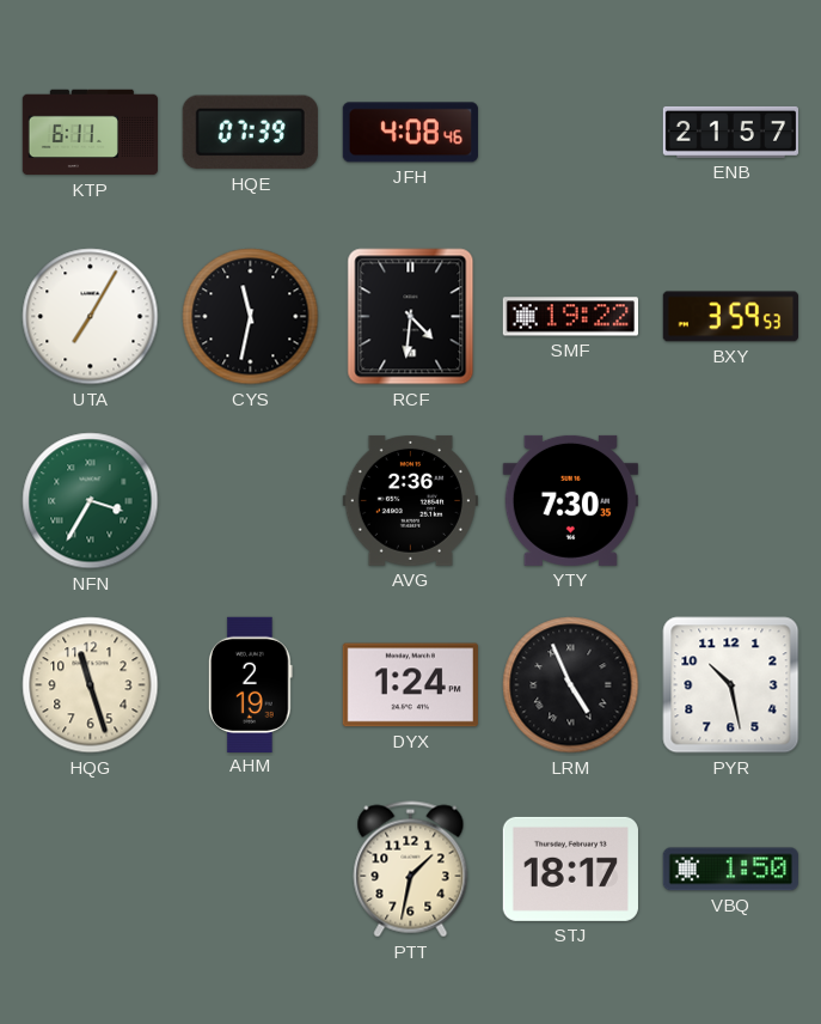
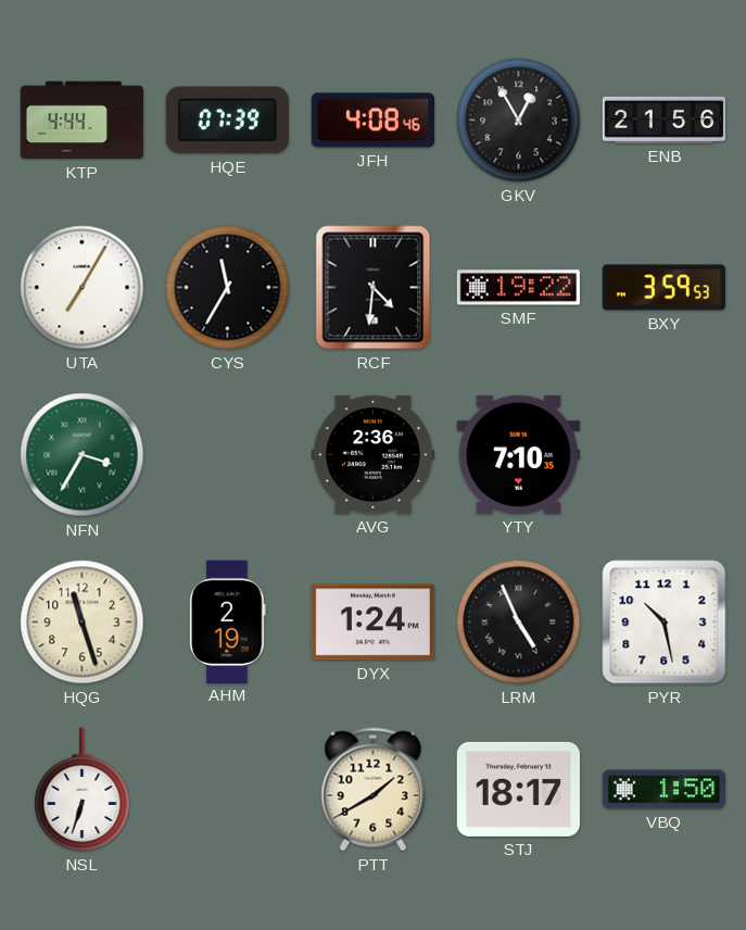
KTP: 6:11 -> 4:44
GKV: none -> 12:55
ENB: 21:57 -> 21:56
CYS: 11:32 -> 11:35
YTY: 7:30 -> 7:10
NSL: none -> 6:33
PTT: 1:32 -> 1:40
